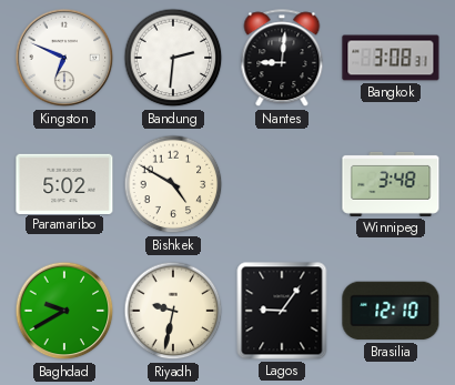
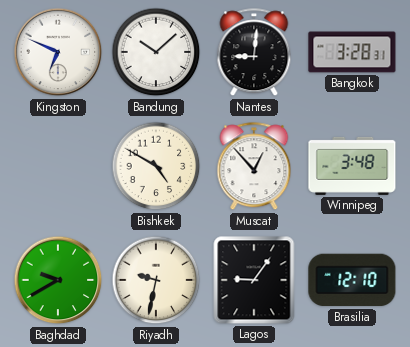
Bandung: 2:31 -> 10:08
Bangkok: 3:08 -> 3:28
Paramaribo: 5:02 -> none
Muscat: none -> 12:53
